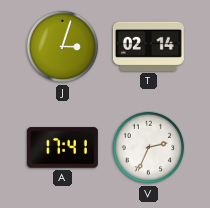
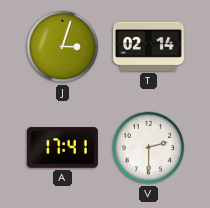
V: 2:34 -> 2:30
